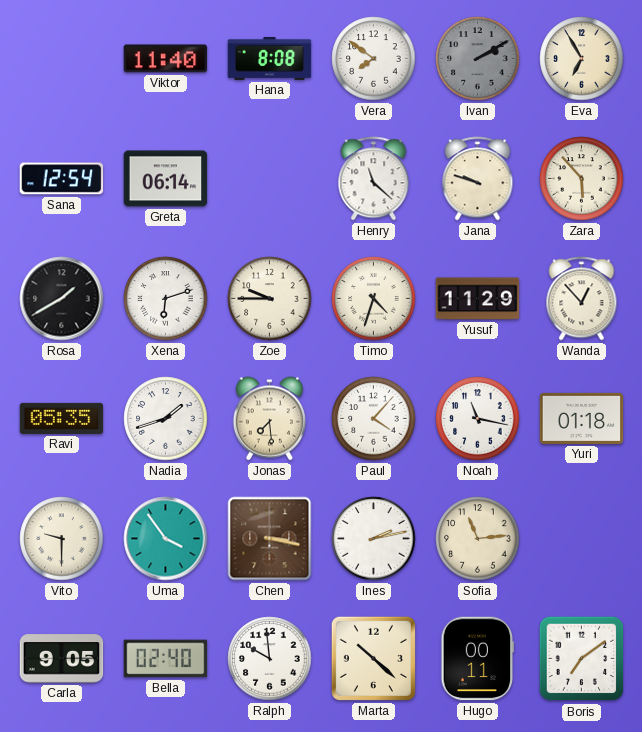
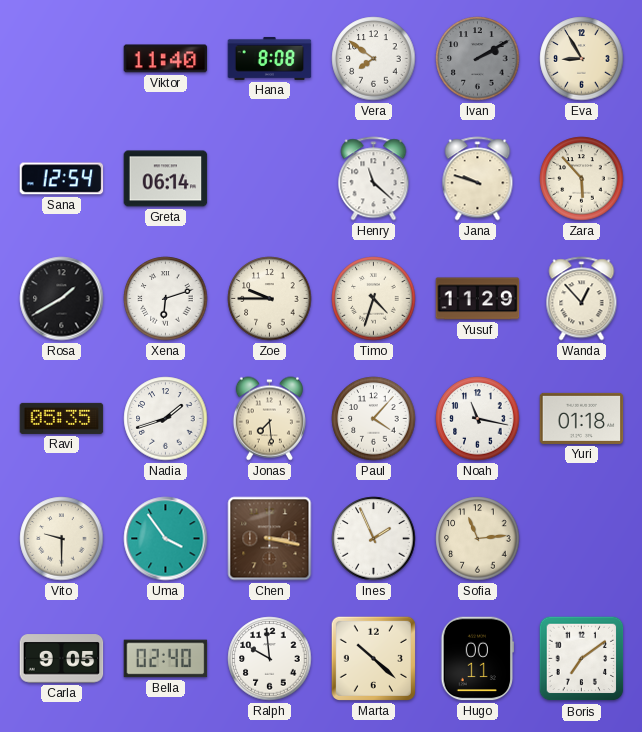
Eva: 6:55 -> 8:55
Ines: 2:13 -> 1:56
